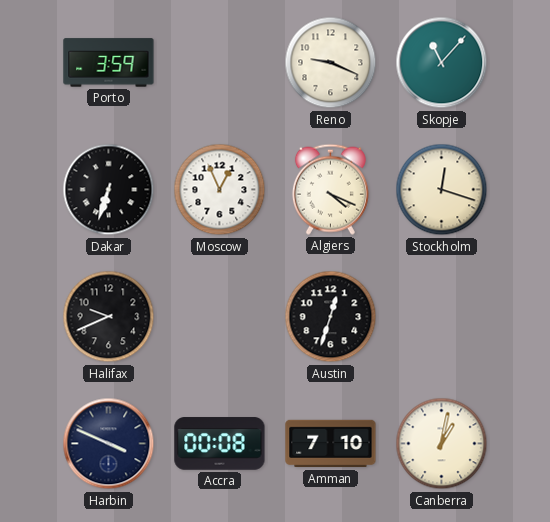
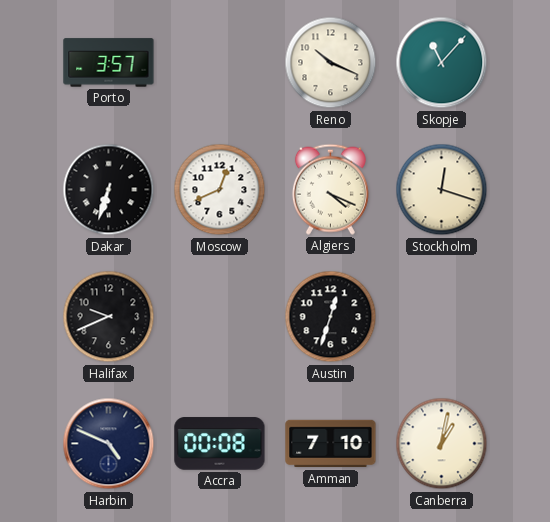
Porto: 3:59 -> 3:57
Reno: 9:19 -> 10:19
Moscow: 12:56 -> 12:41
Harbin: 3:49 -> 4:49
